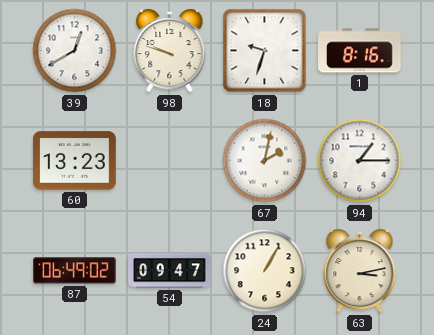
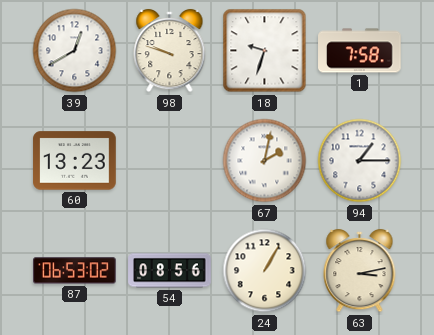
1: 8:16 -> 7:58
87: 06:49 -> 06:53
54: 09:47 -> 08:56
